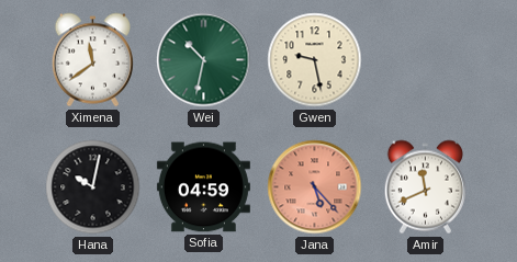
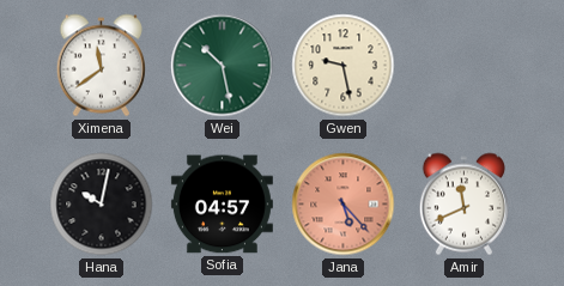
Wei: 10:32 -> 10:28
Sofia: 04:59 -> 04:57
